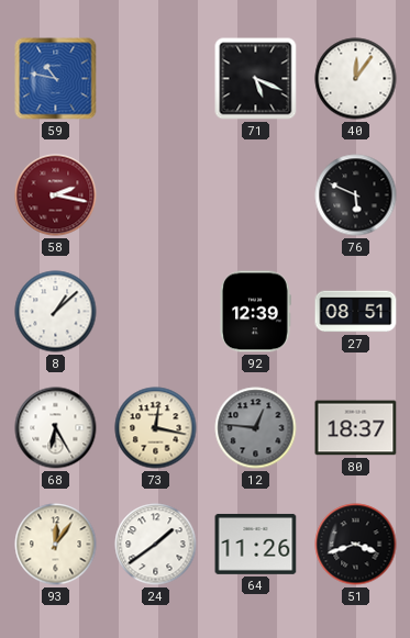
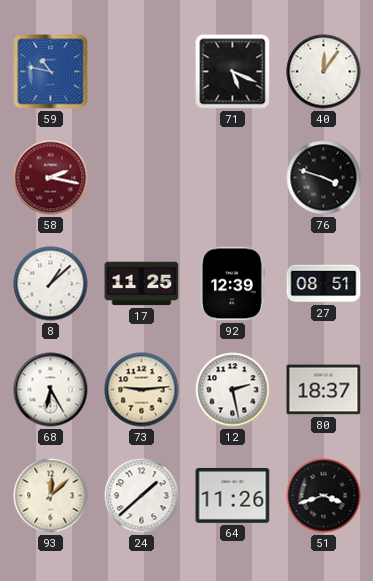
76: 5:49 -> 3:48
17: none -> 11:25
73: 12:17 -> 9:14
12: 12:46 -> 2:28
12 dial: grey -> white
93: 12:06 -> 12:08
24: 1:39 -> 1:38
